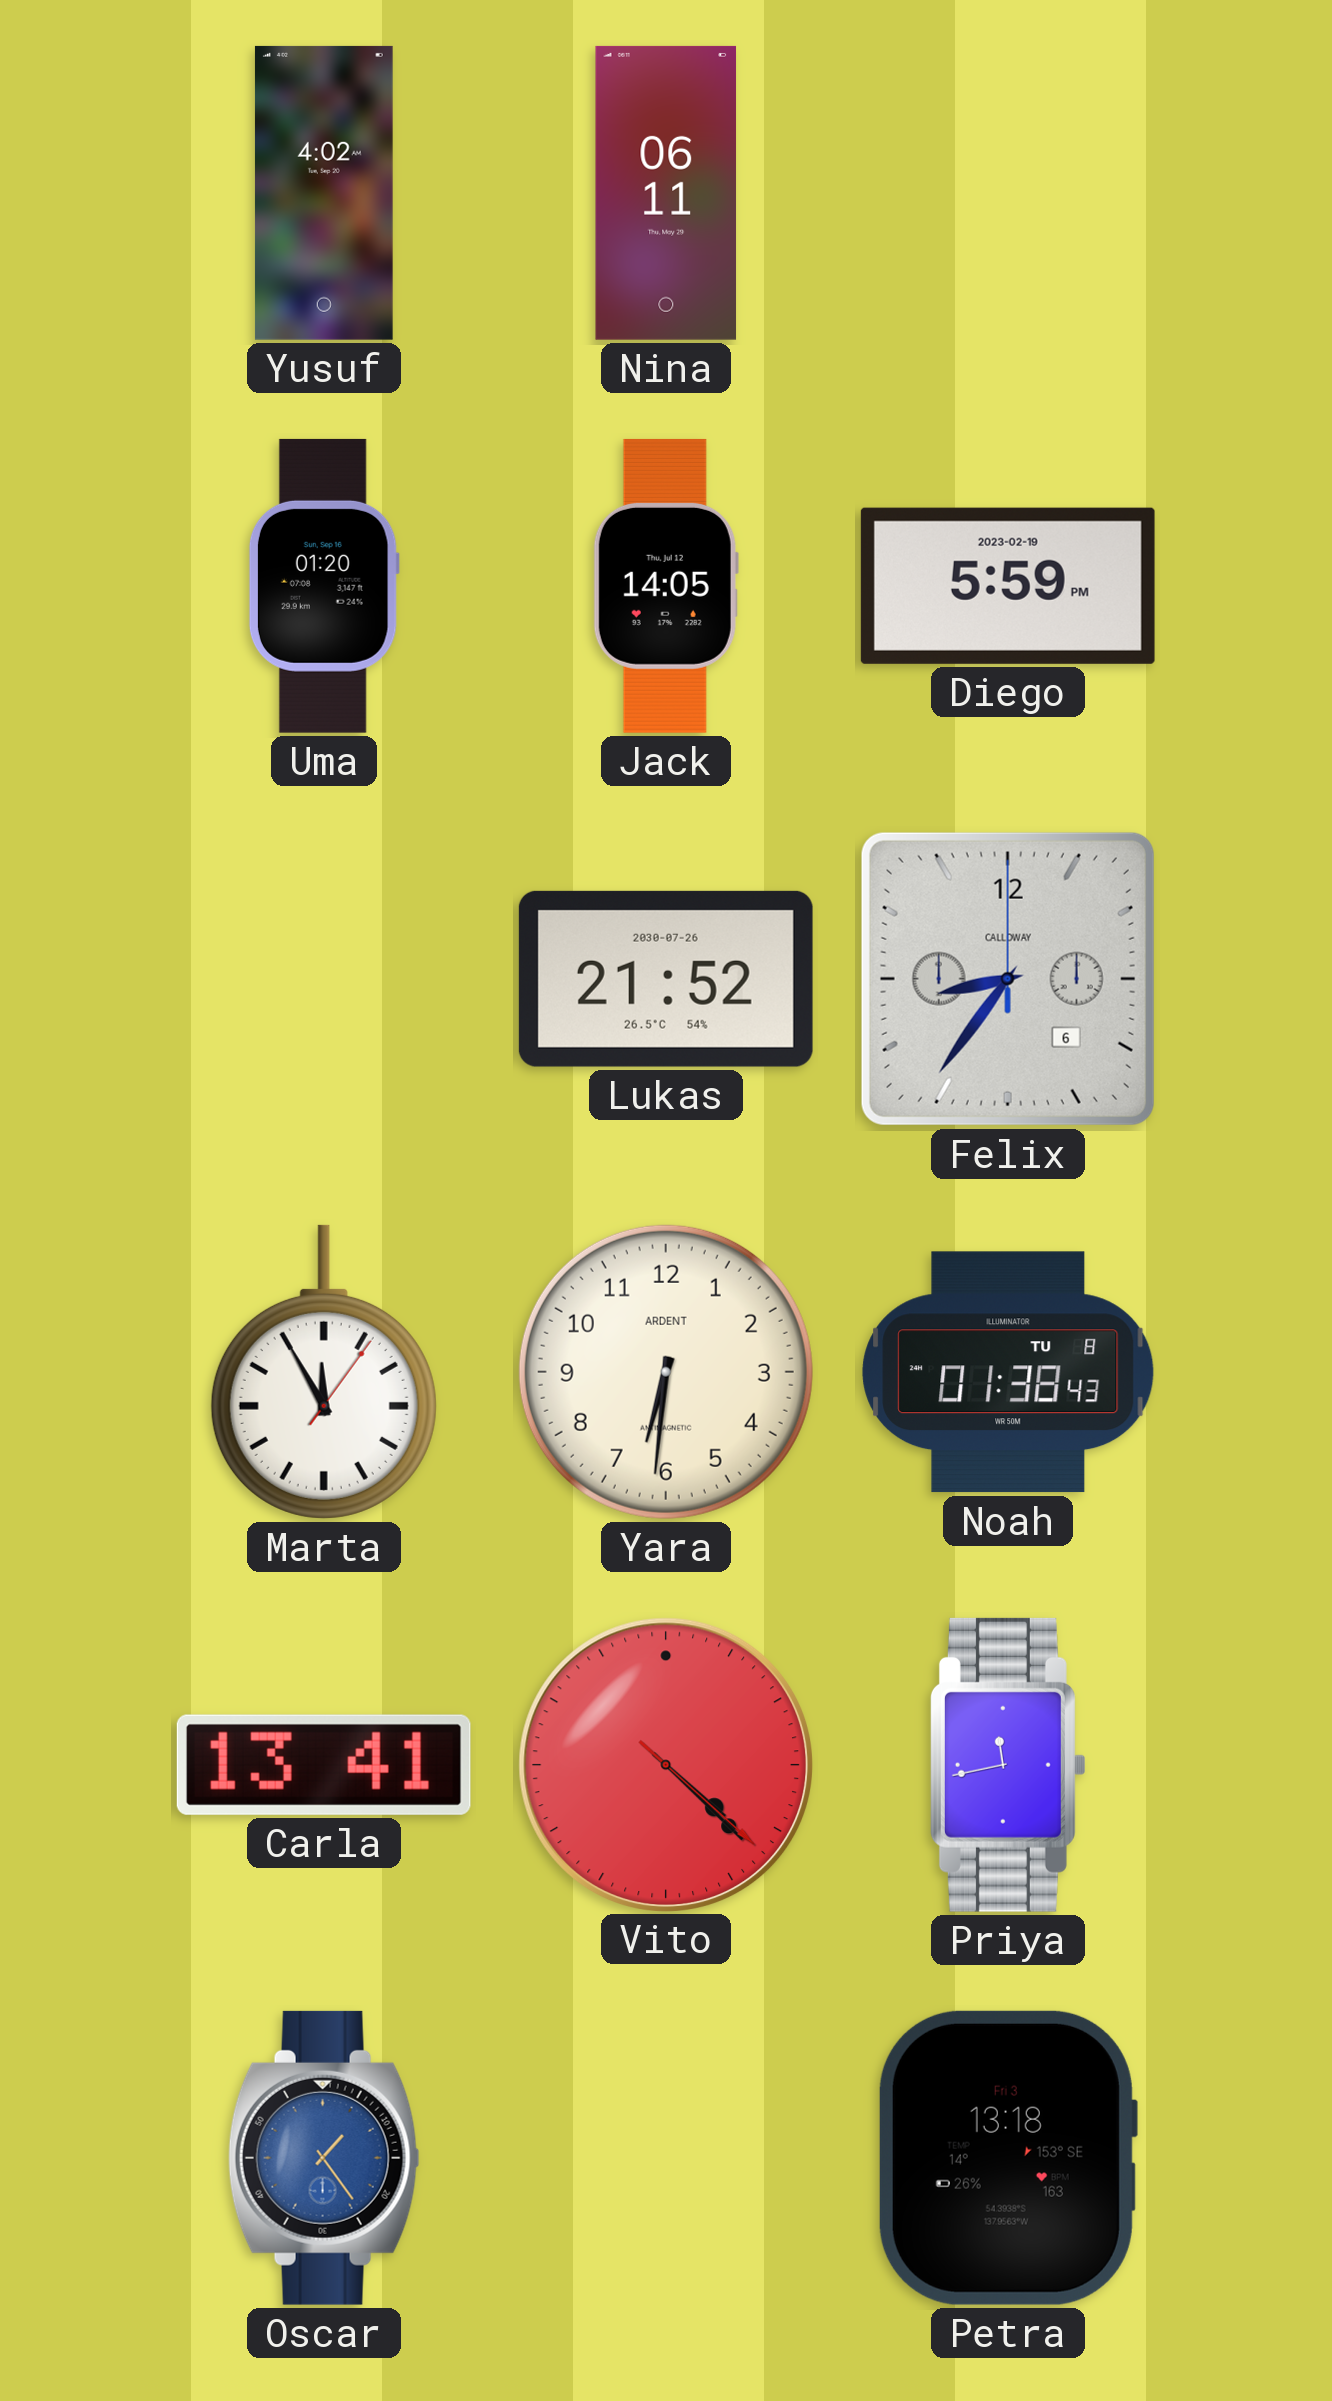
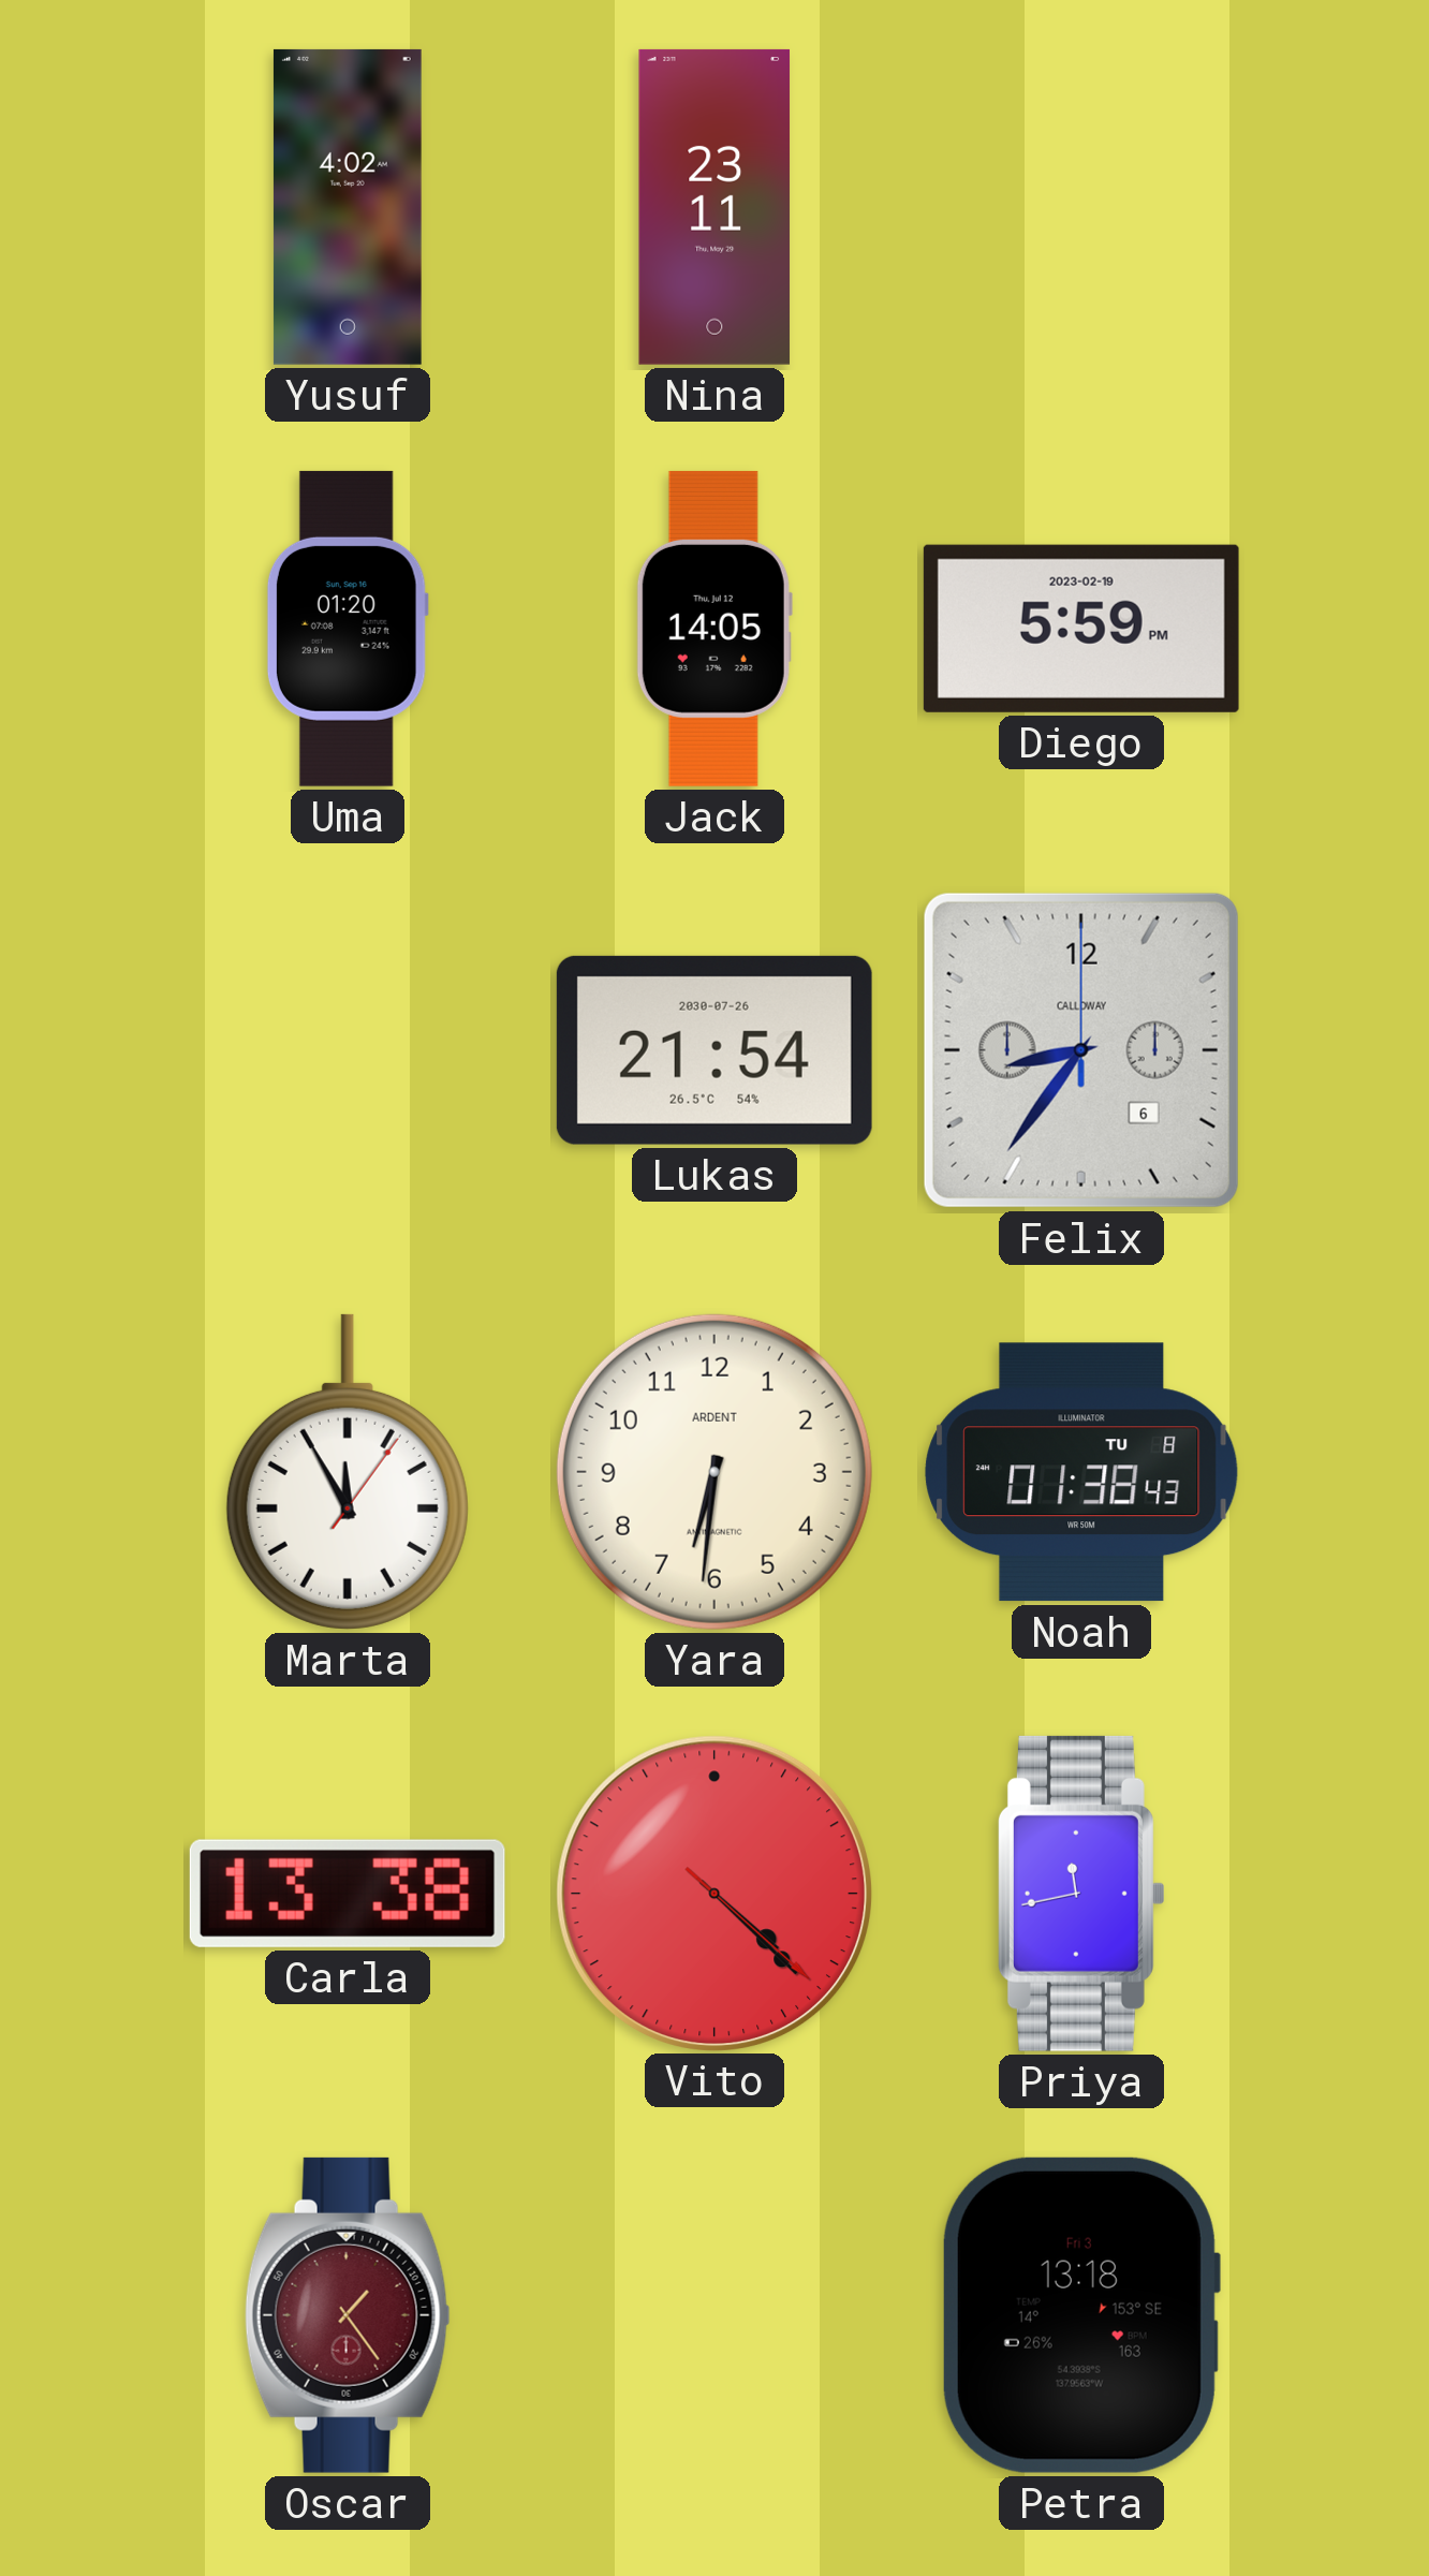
Nina: 06:11 -> 23:11
Lukas: 21:52 -> 21:54
Carla: 13:41 -> 13:38
Oscar dial: blue -> burgundy
